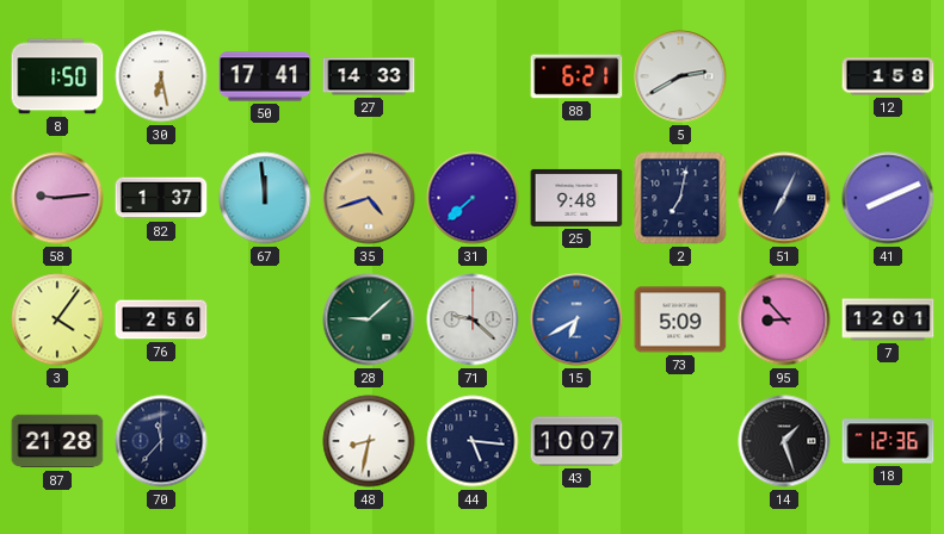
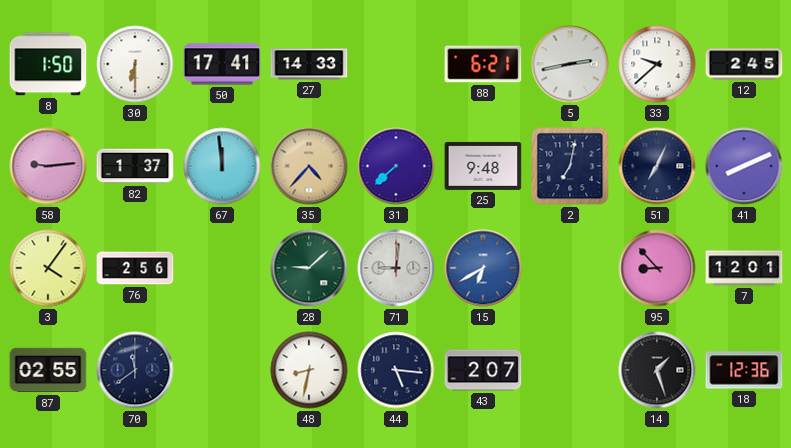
30: 6:28 -> 6:30
5: 2:40 -> 2:43
33: none -> 9:38
12: 1:58 -> 2:45
35: 4:42 -> 4:37
71: 9:22 -> 9:01
73: 5:09 -> none
87: 21:28 -> 02:55
70: 11:37 -> 11:39
43: 10:07 -> 2:07
